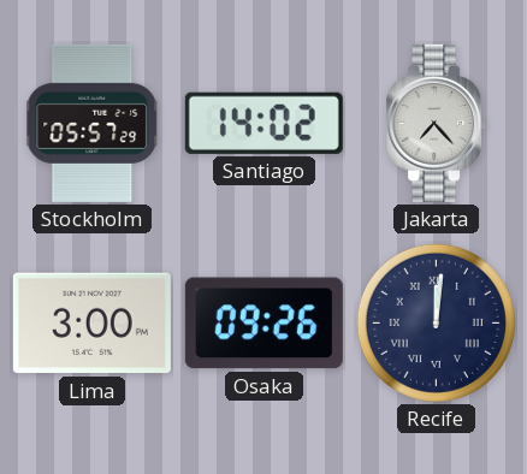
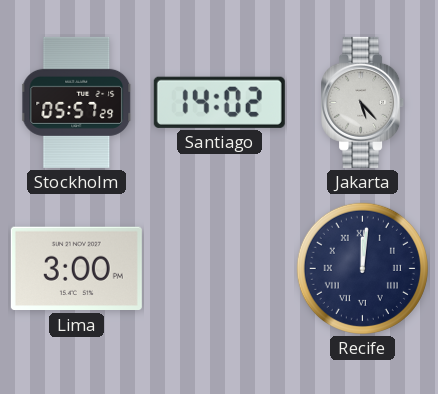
Jakarta: 7:23 -> 5:23
Osaka: 09:26 -> none
